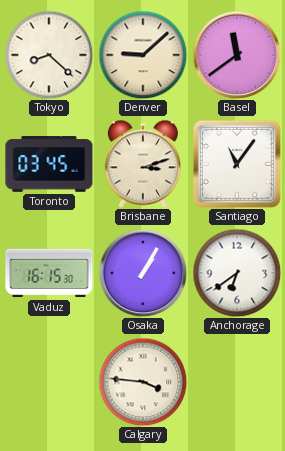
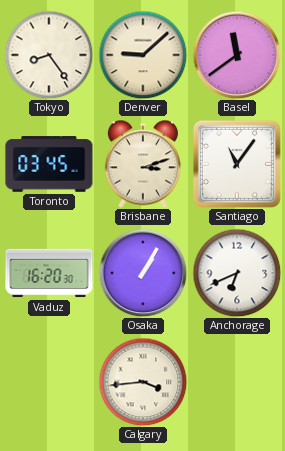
Tokyo: 8:22 -> 8:24
Vaduz: 16:15 -> 16:20
Anchorage: 6:39 -> 6:41
Calgary: 3:46 -> 3:44
